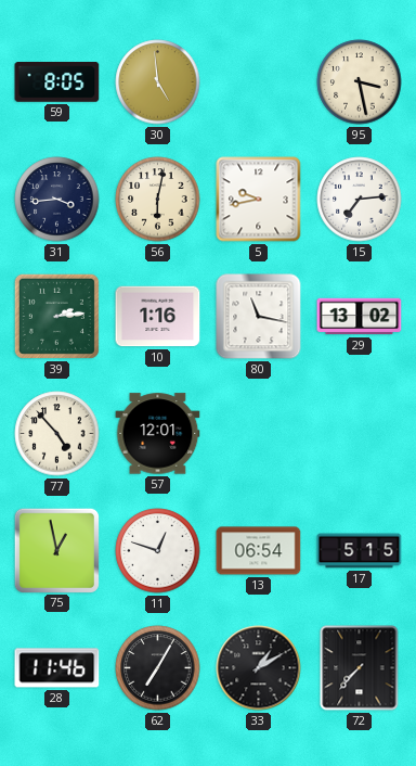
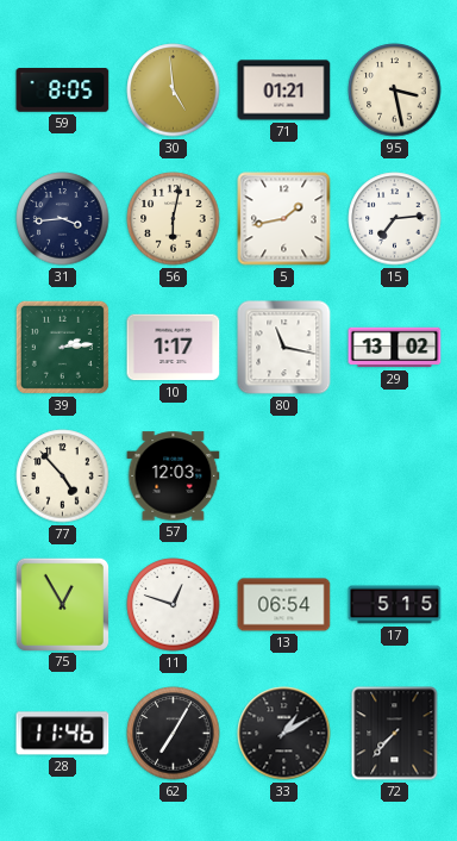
71: none -> 01:21
5: 9:43 -> 1:43
10: 1:16 -> 1:17
57: 12:01 -> 12:03
75: 12:58 -> 12:55
